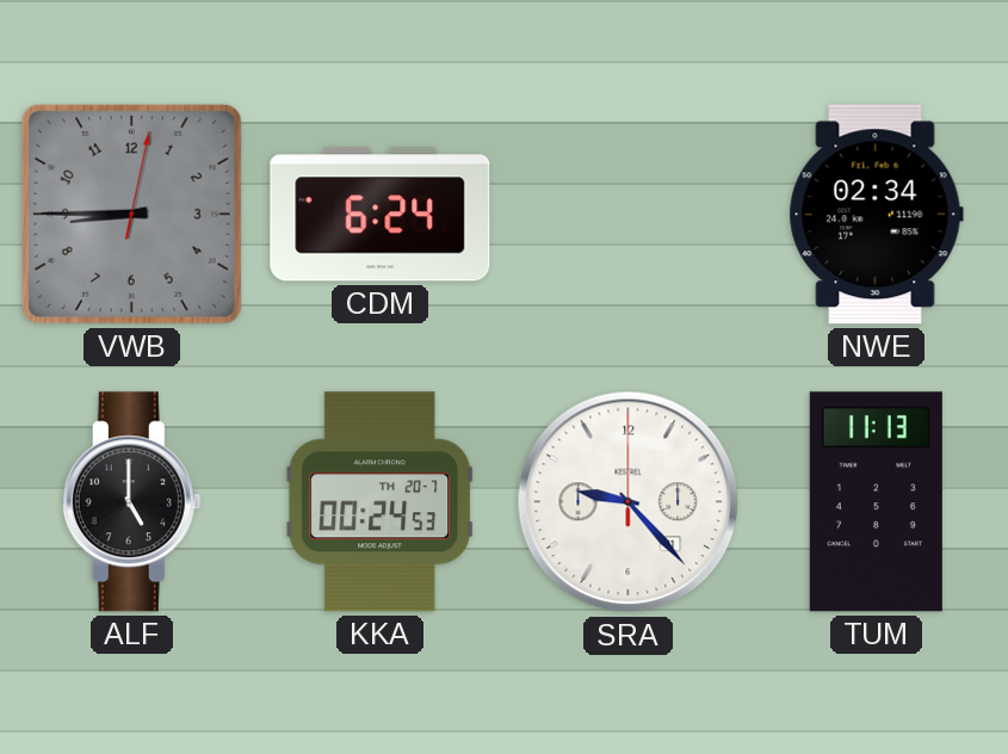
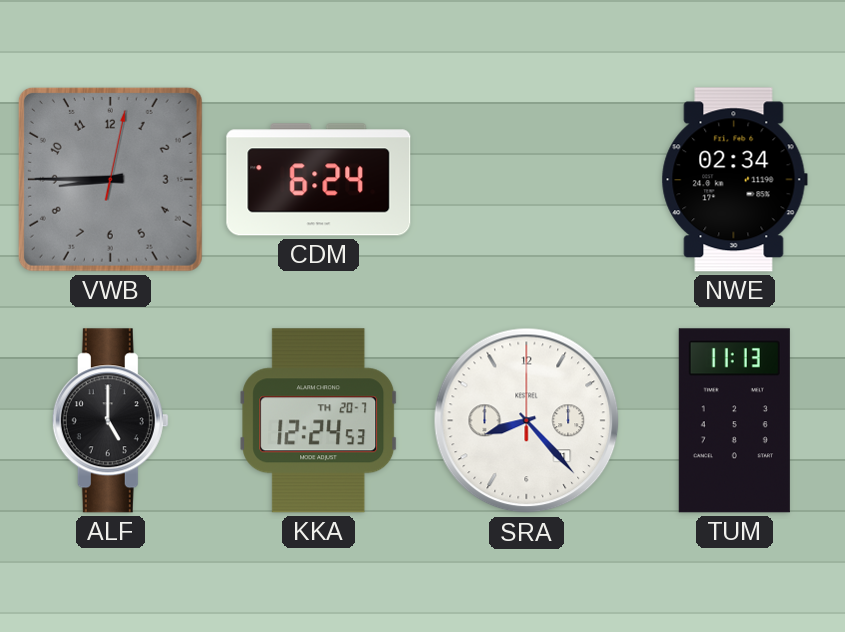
KKA: 00:24 -> 12:24
SRA: 9:23 -> 8:23
